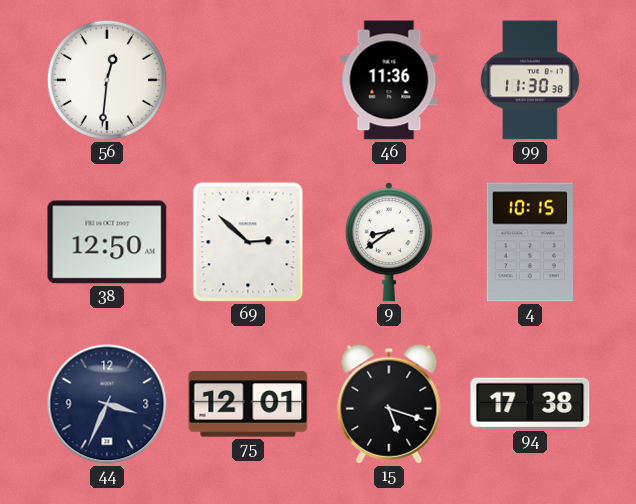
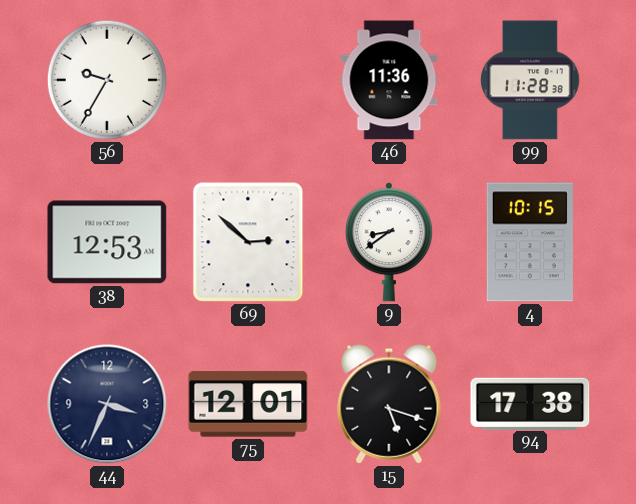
56: 12:31 -> 9:35
99: 11:30 -> 11:28
38: 12:50 -> 12:53
